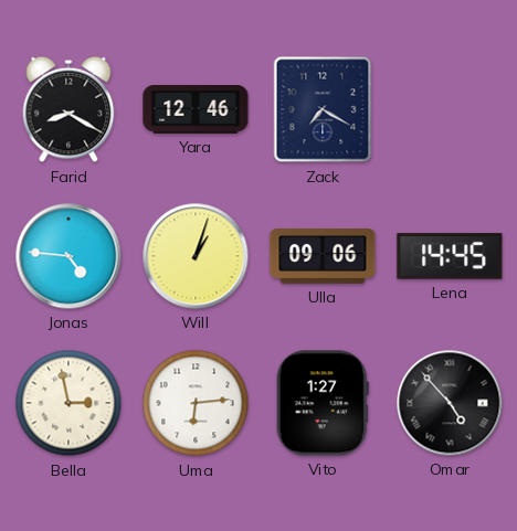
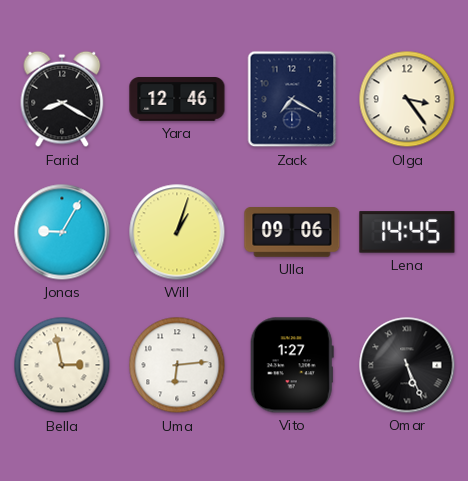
Olga: none -> 3:24
Jonas: 4:46 -> 9:05
Omar: 4:53 -> 5:26
